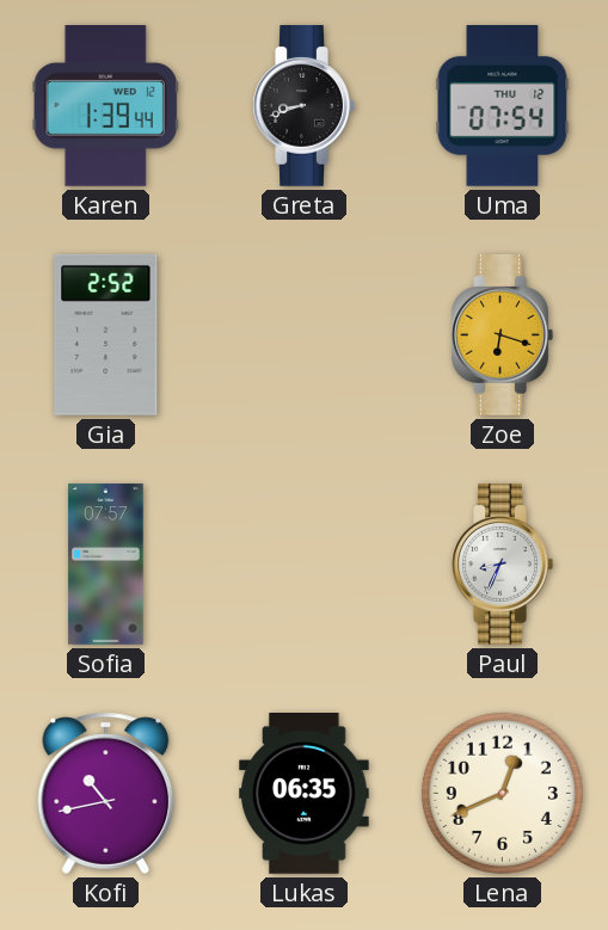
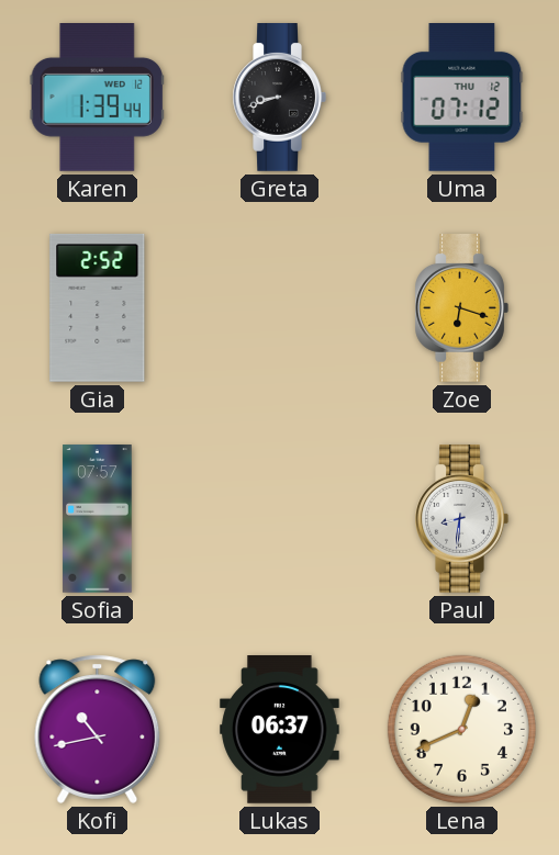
Uma: 07:54 -> 07:12
Paul: 8:34 -> 8:31
Lukas: 06:35 -> 06:37
